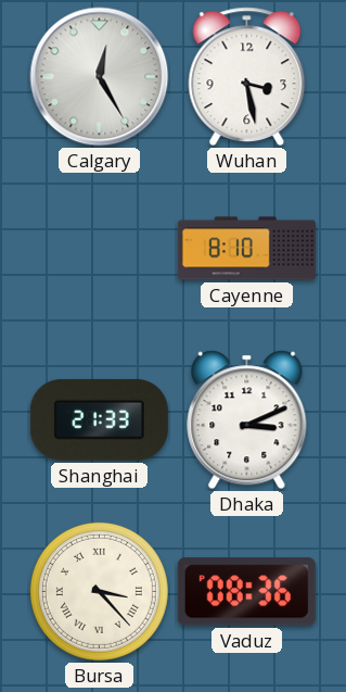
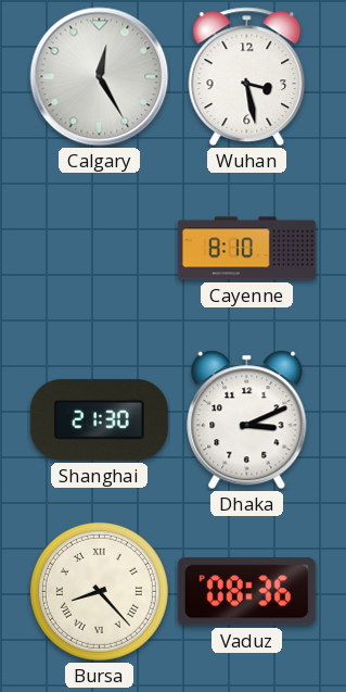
Shanghai: 21:33 -> 21:30
Bursa: 3:23 -> 8:23
